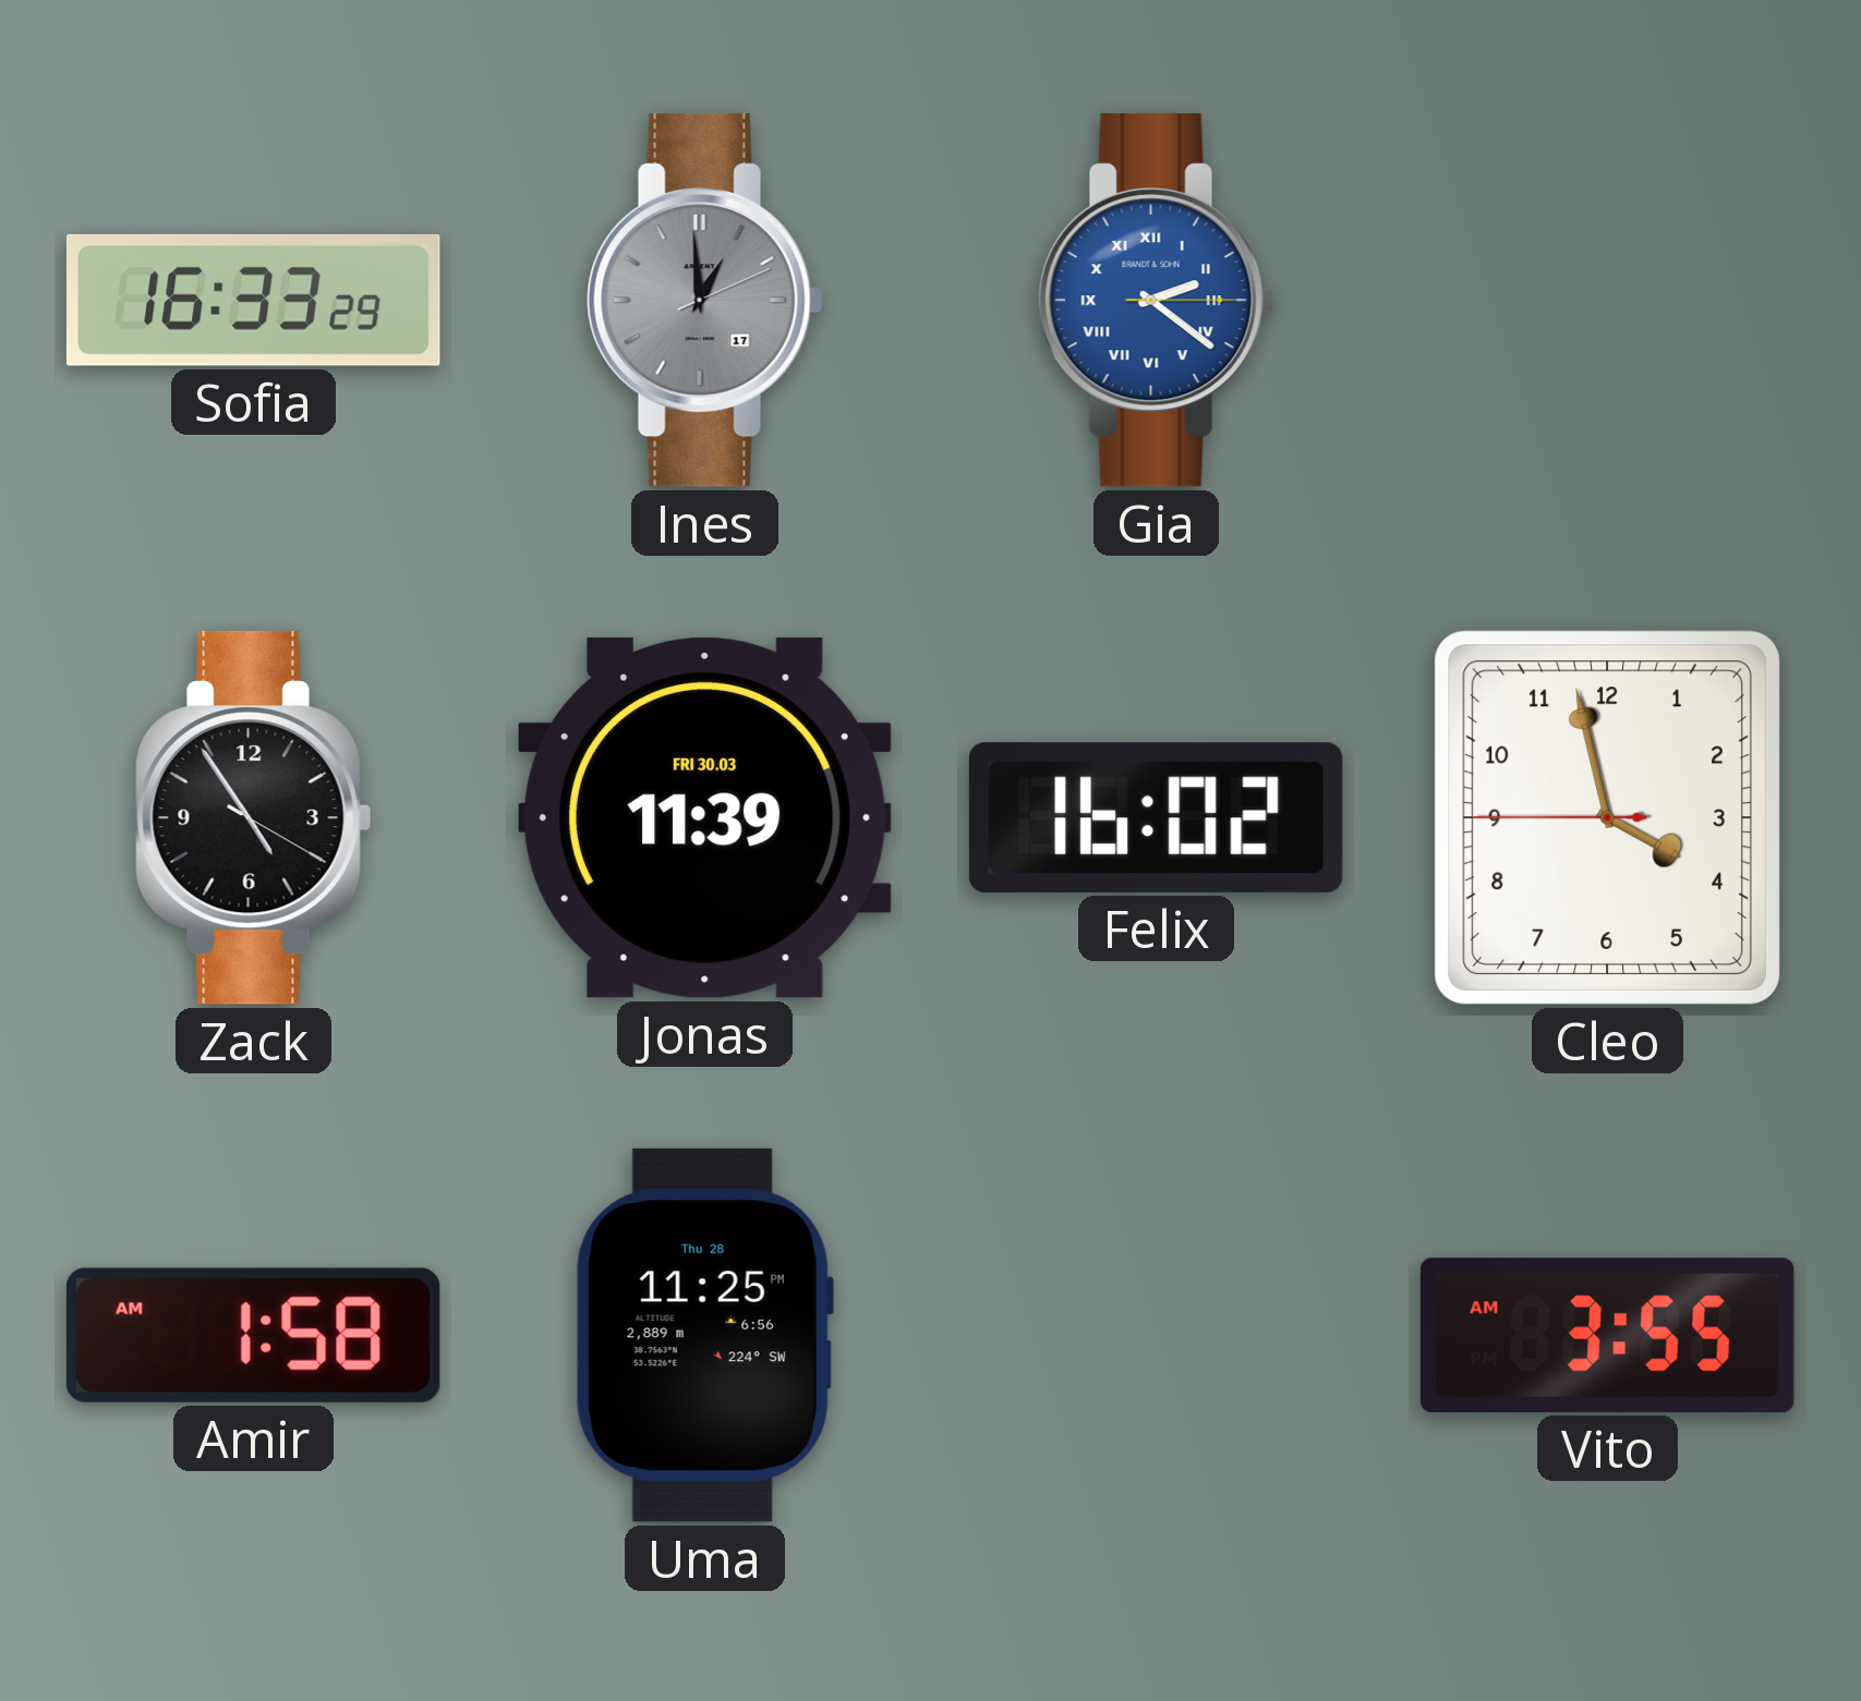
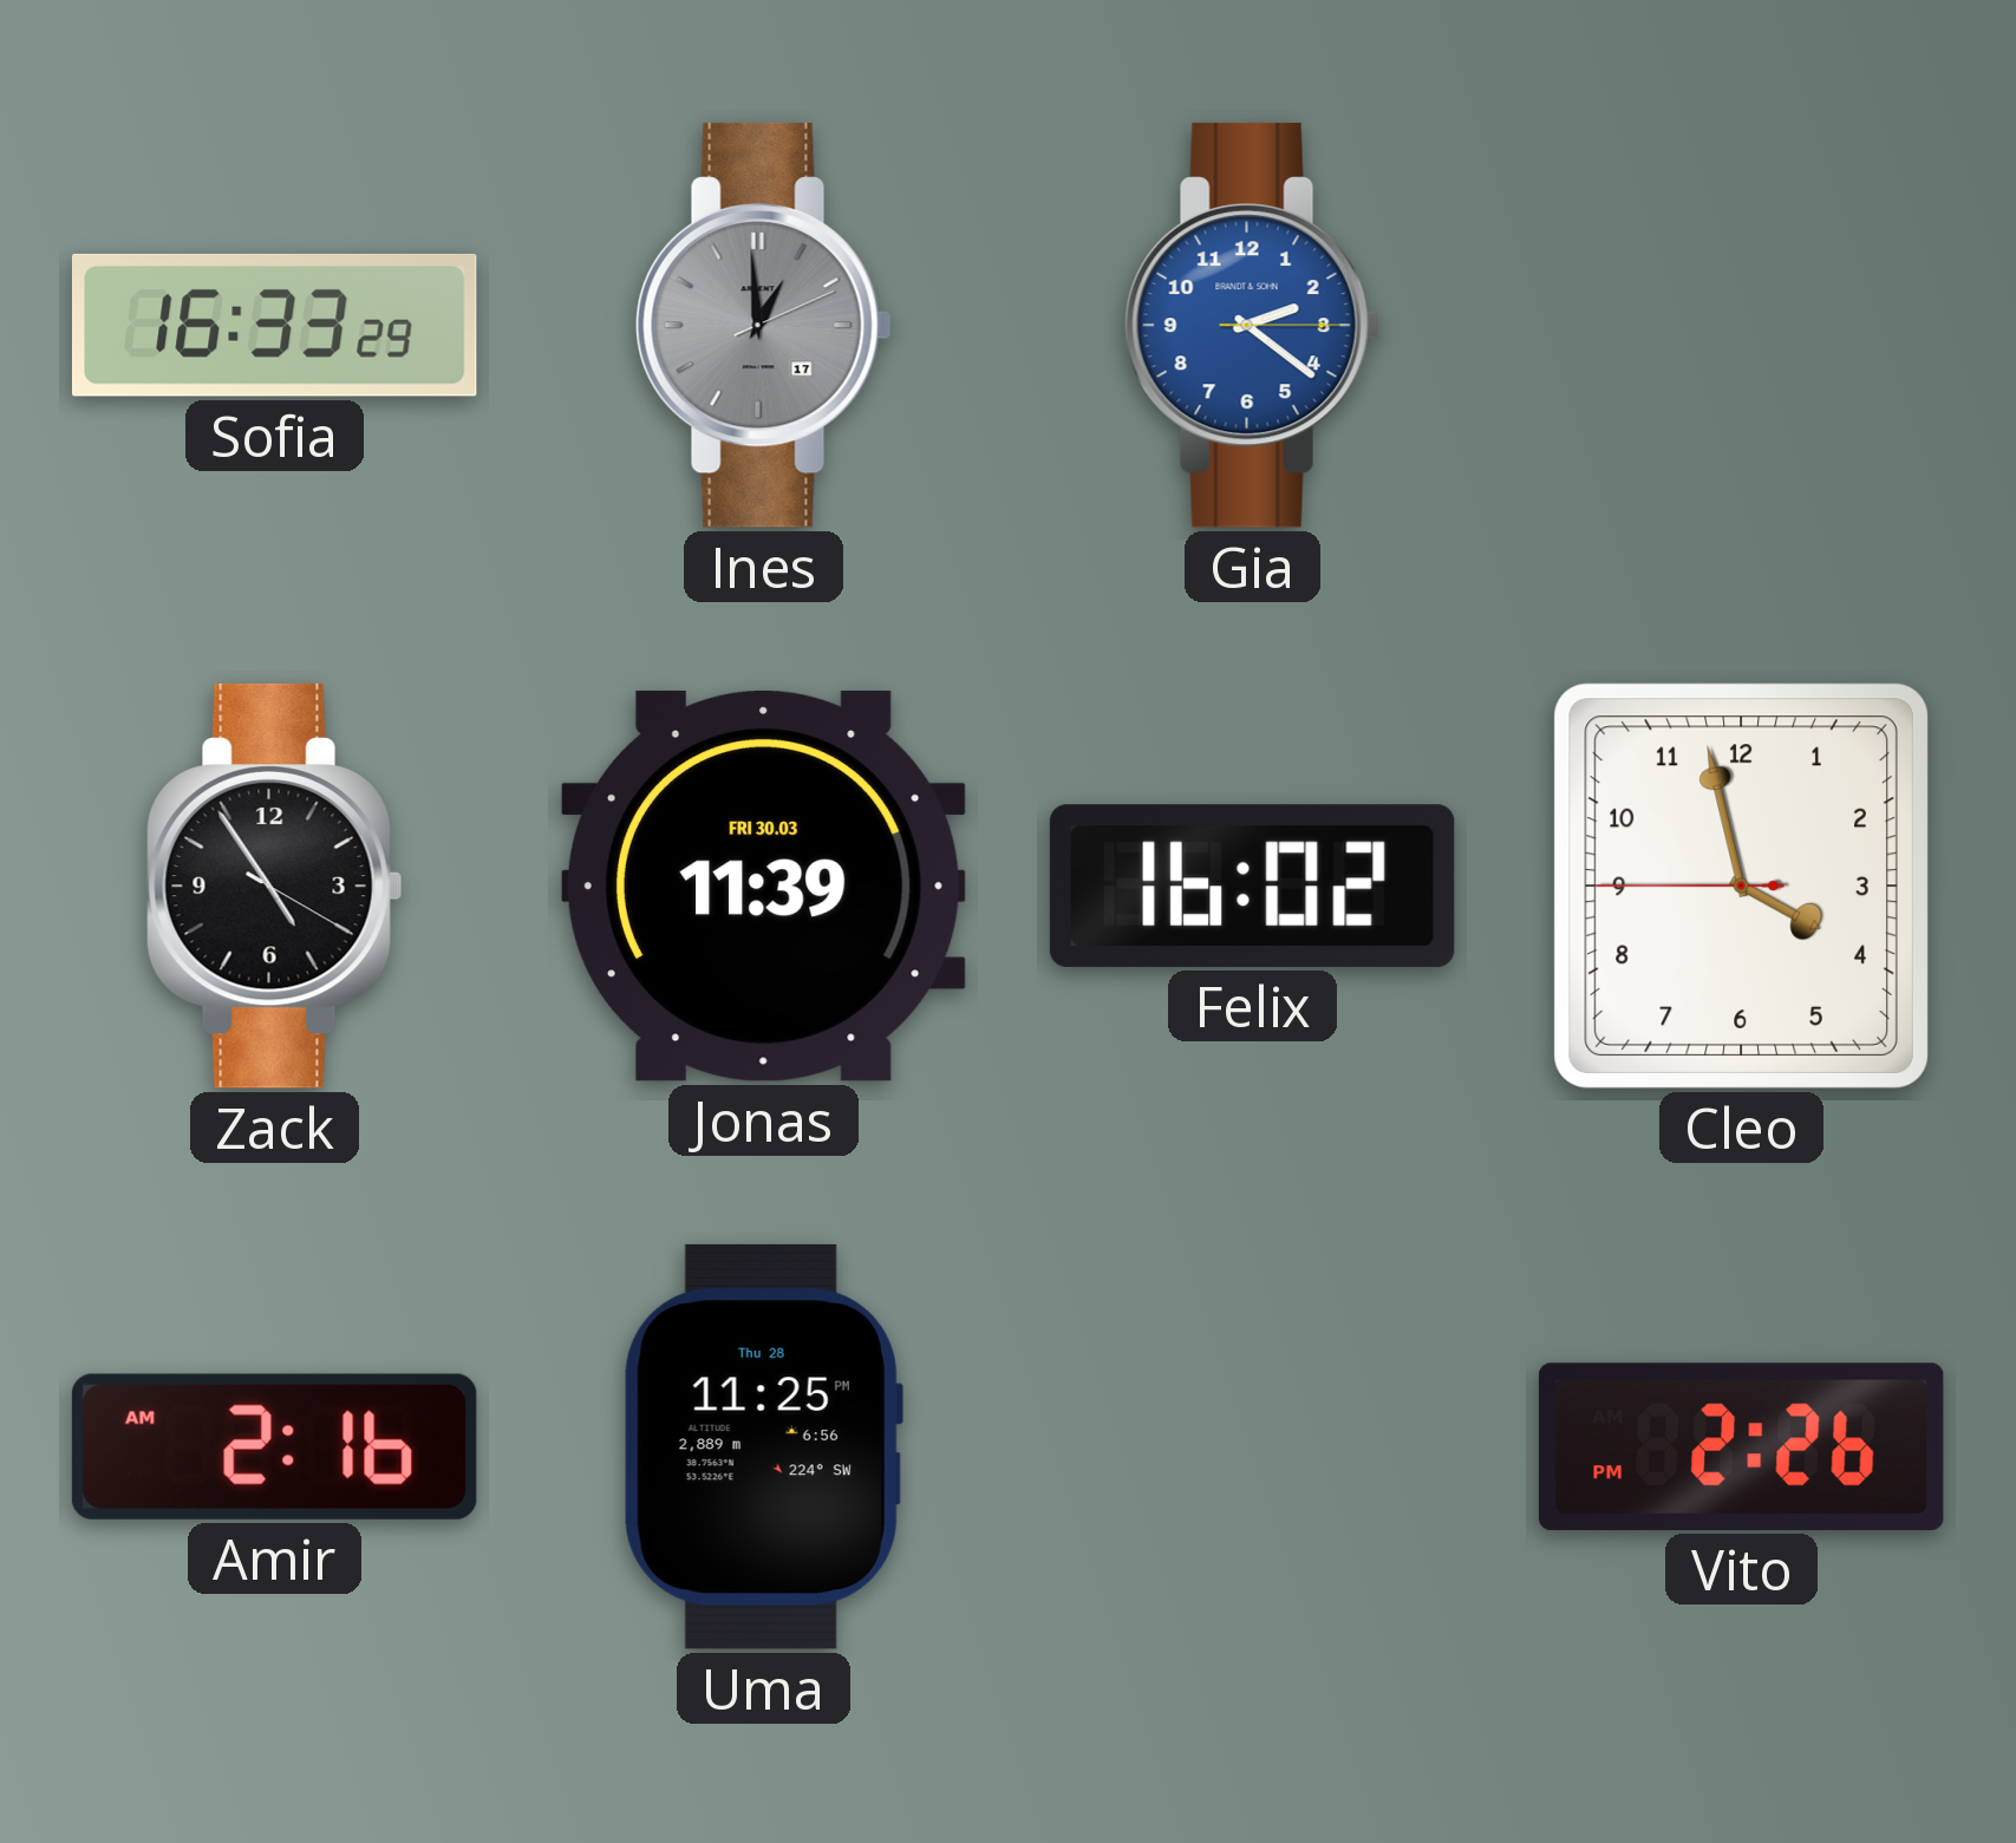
Gia numerals: Roman -> Arabic
Amir: 1:58 -> 2:16
Vito: 3:55 -> 2:26
